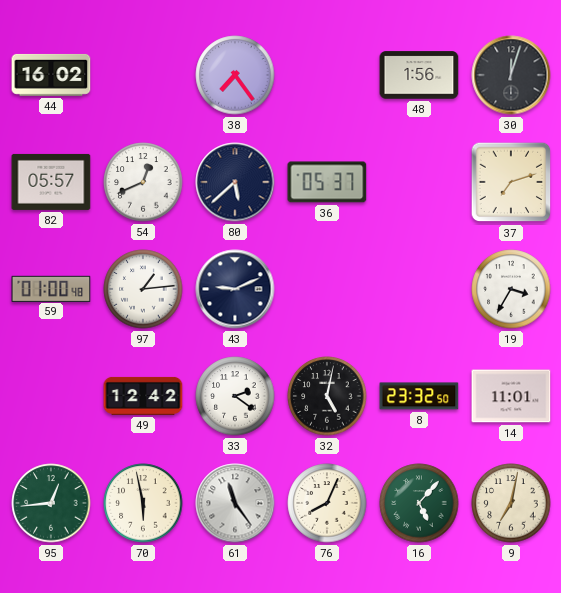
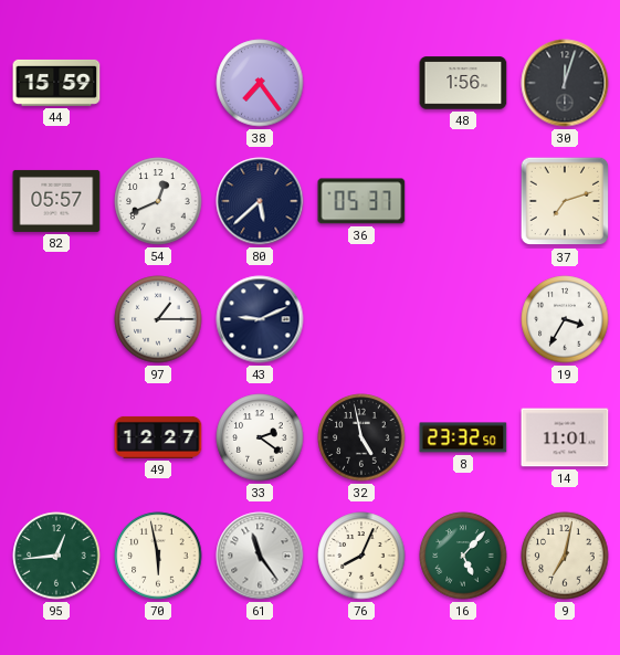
44: 16:02 -> 15:59
59: 01:00 -> none
97: 1:14 -> 1:15
49: 12:42 -> 12:27
32: 5:02 -> 4:58
